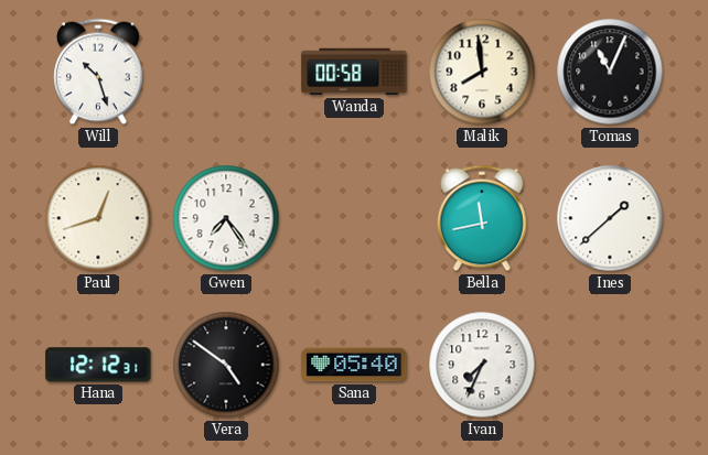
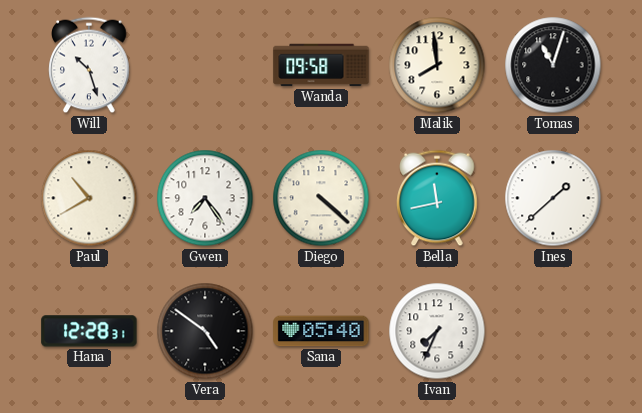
Wanda: 00:58 -> 09:58
Tomas: 11:04 -> 11:03
Paul: 12:42 -> 10:40
Diego: none -> 4:22
Hana: 12:12 -> 12:28
